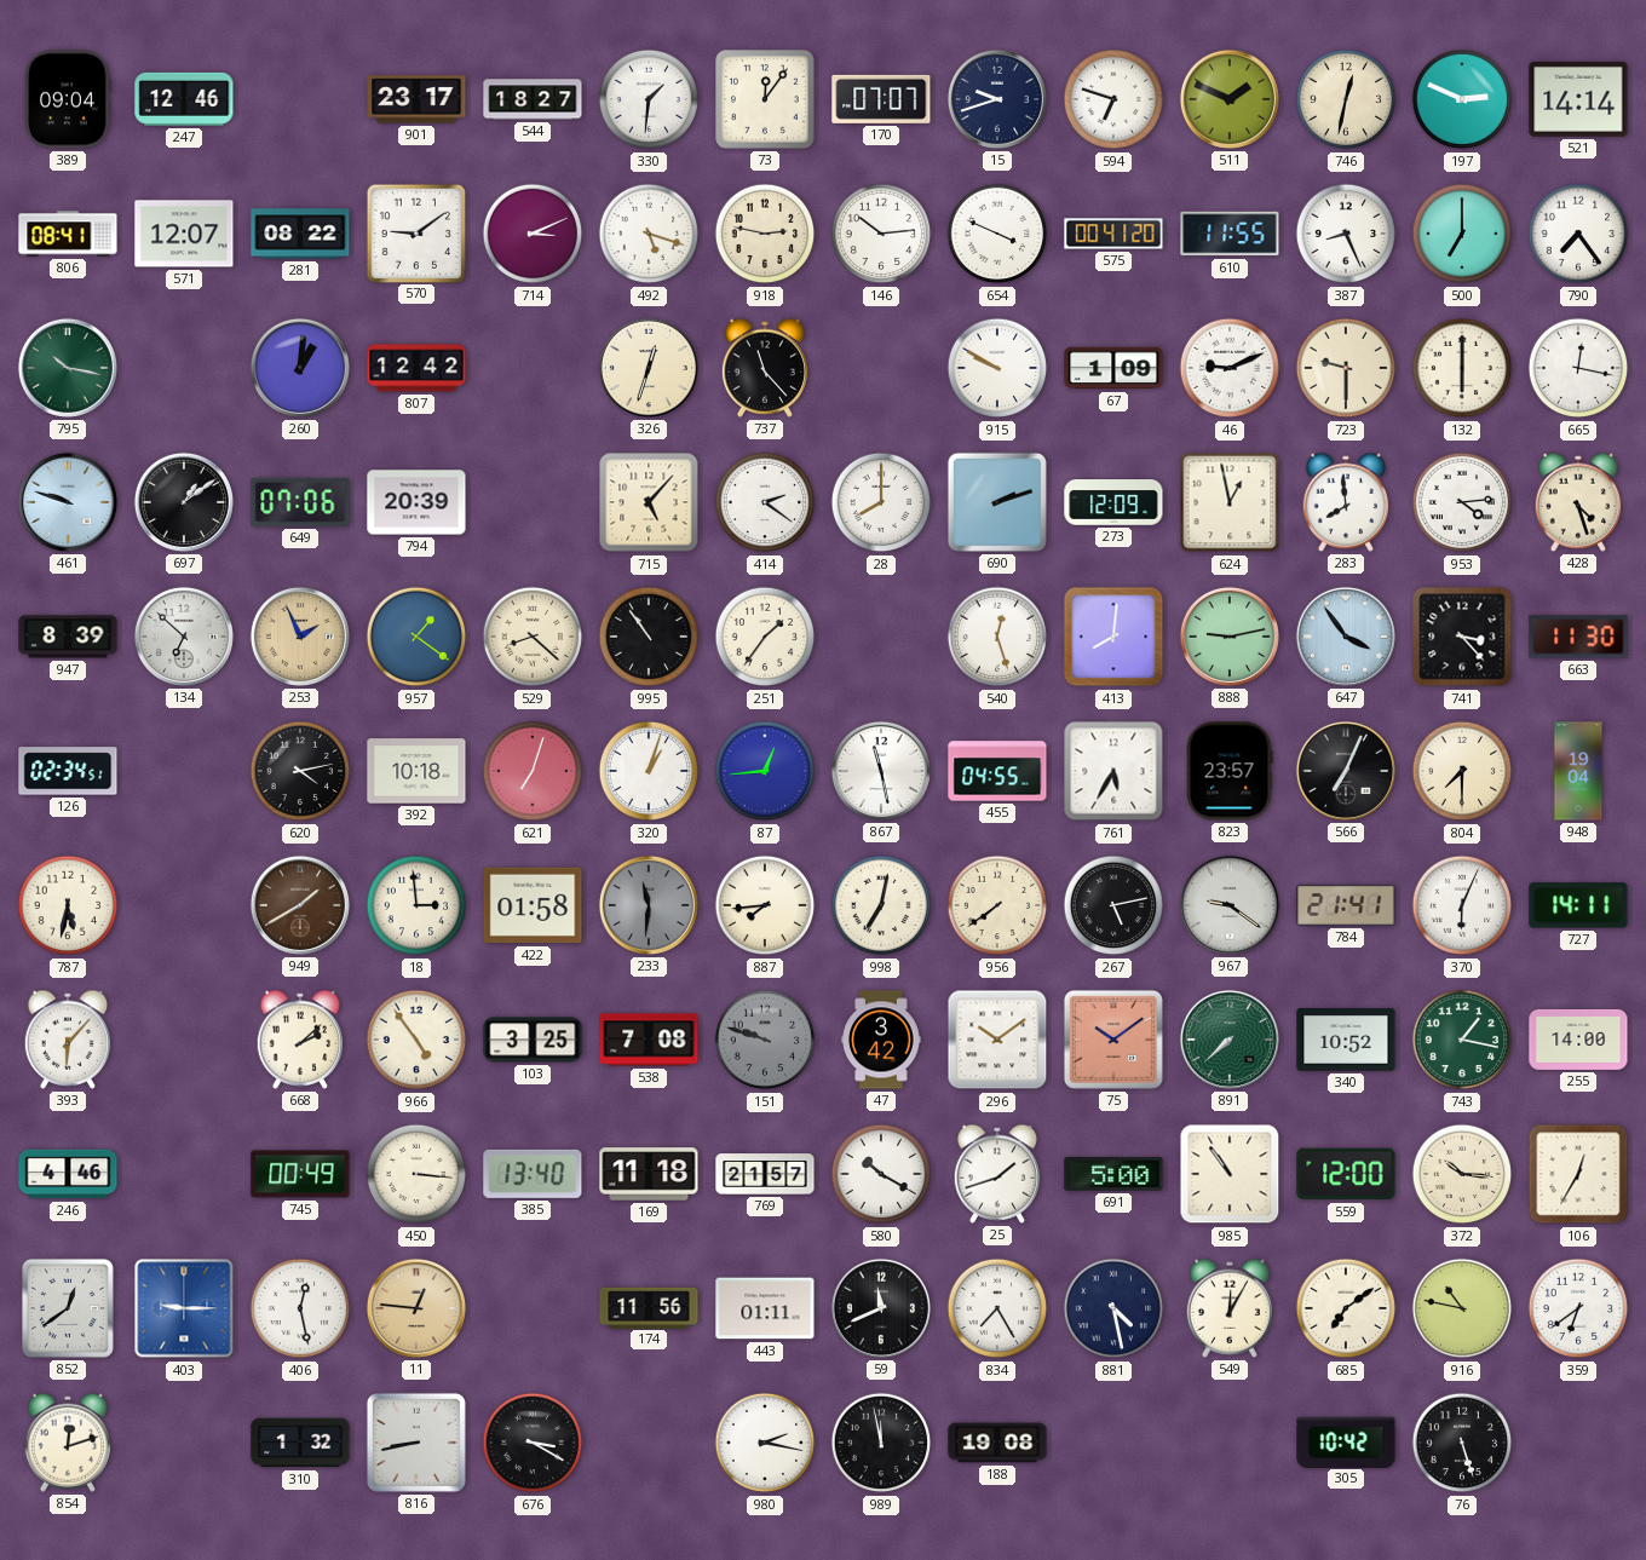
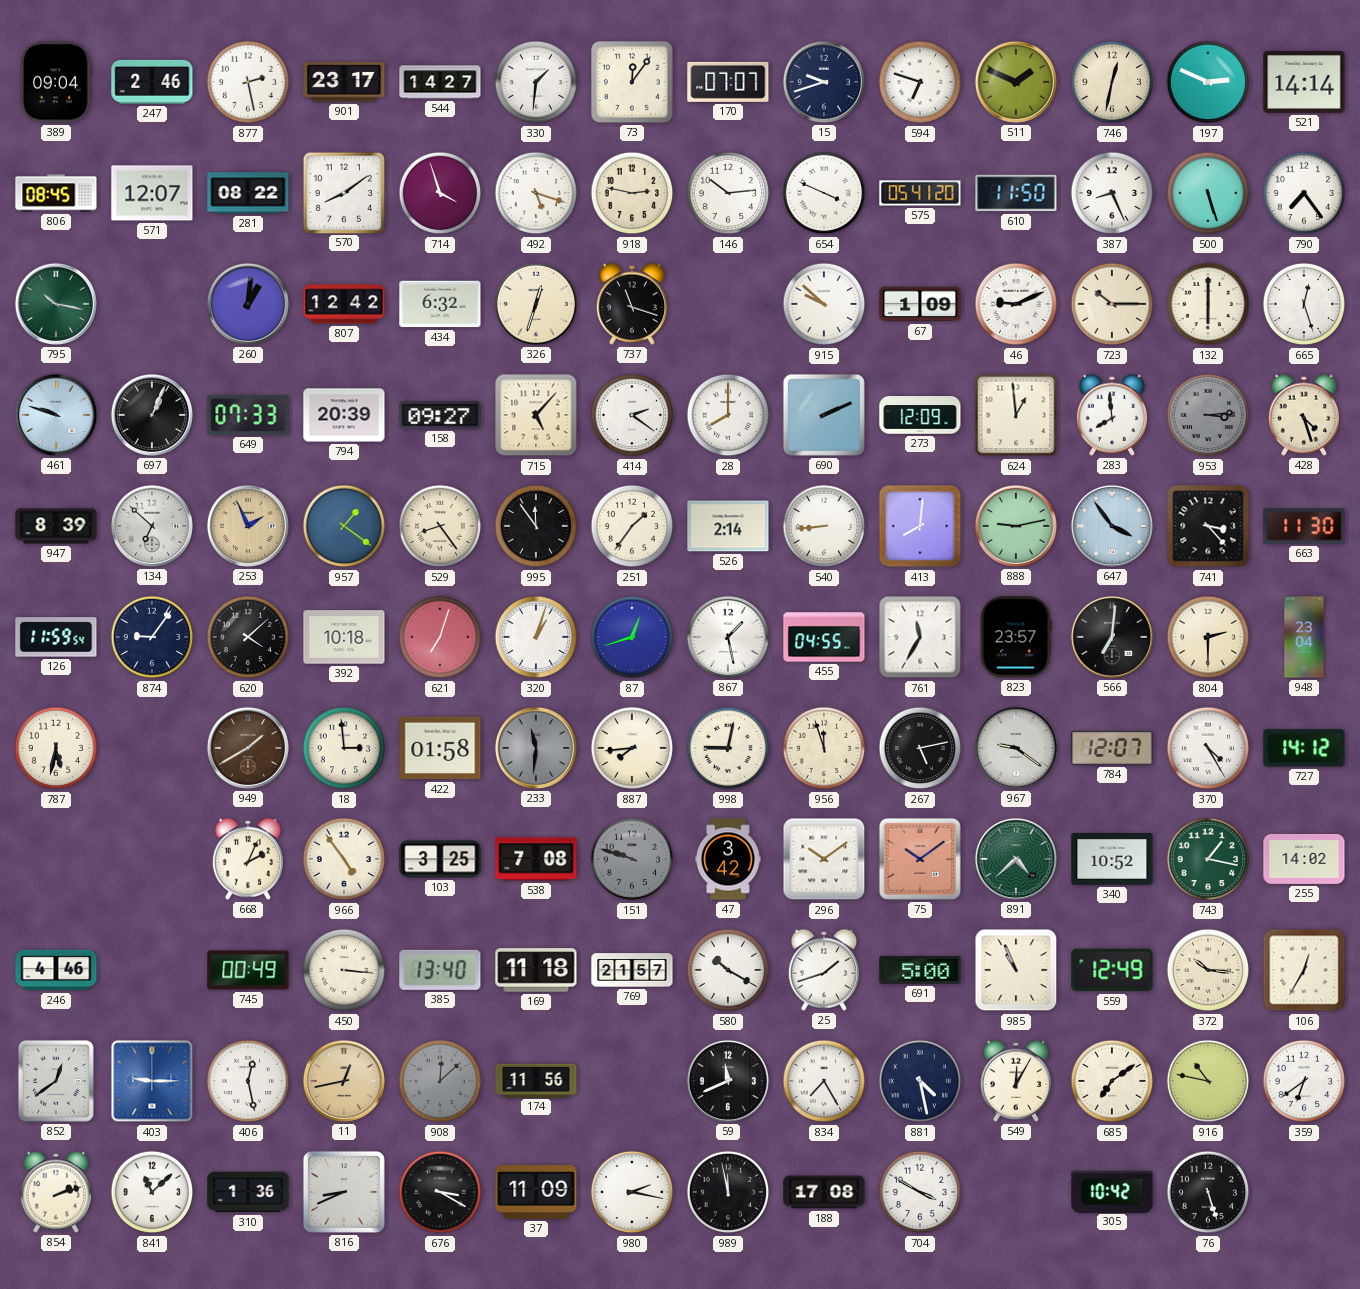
247: 12:46 -> 2:46
877: none -> 2:28
544: 18:27 -> 14:27
806: 08:41 -> 08:45
570: 9:09 -> 8:09
714: 3:11 -> 3:57
575: 00:41 -> 05:41
610: 11:55 -> 11:50
500: 7:00 -> 5:27
434: none -> 6:32
737: 11:23 -> 11:18
915: 9:50 -> 9:52
723: 9:30 -> 10:15
665: 12:17 -> 12:27
697: 1:09 -> 1:04
649: 07:06 -> 07:33
158: none -> 09:27
690: 2:12 -> 2:11
624: 12:58 -> 12:59
953: 4:14 -> 3:14
953 dial: white -> grey
529: 8:22 -> 8:24
995: 10:54 -> 11:54
526: none -> 2:14
540: 12:27 -> 8:44
126: 02:34 -> 11:59
874: none -> 9:06
620: 4:13 -> 4:08
87: 12:44 -> 12:42
867: 11:28 -> 1:28
761: 5:35 -> 11:35
566: 7:04 -> 7:01
804: 7:30 -> 2:30
948: 19:04 -> 23:04
998: 7:02 -> 9:02
956: 7:39 -> 11:57
784: 21:41 -> 12:07
370: 6:04 -> 4:25
727: 14:11 -> 14:12
393: 6:07 -> none
668: 2:08 -> 2:04
891: 7:38 -> 4:38
255: 14:00 -> 14:02
985: 10:54 -> 10:56
559: 12:00 -> 12:49
11: 12:46 -> 12:43
908: none -> 12:08
443: 01:11 -> none
854: 12:12 -> 2:12
841: none -> 11:08
310: 1:32 -> 1:36
816: 8:43 -> 8:41
37: none -> 11:09
188: 19:08 -> 17:08
704: none -> 3:50
